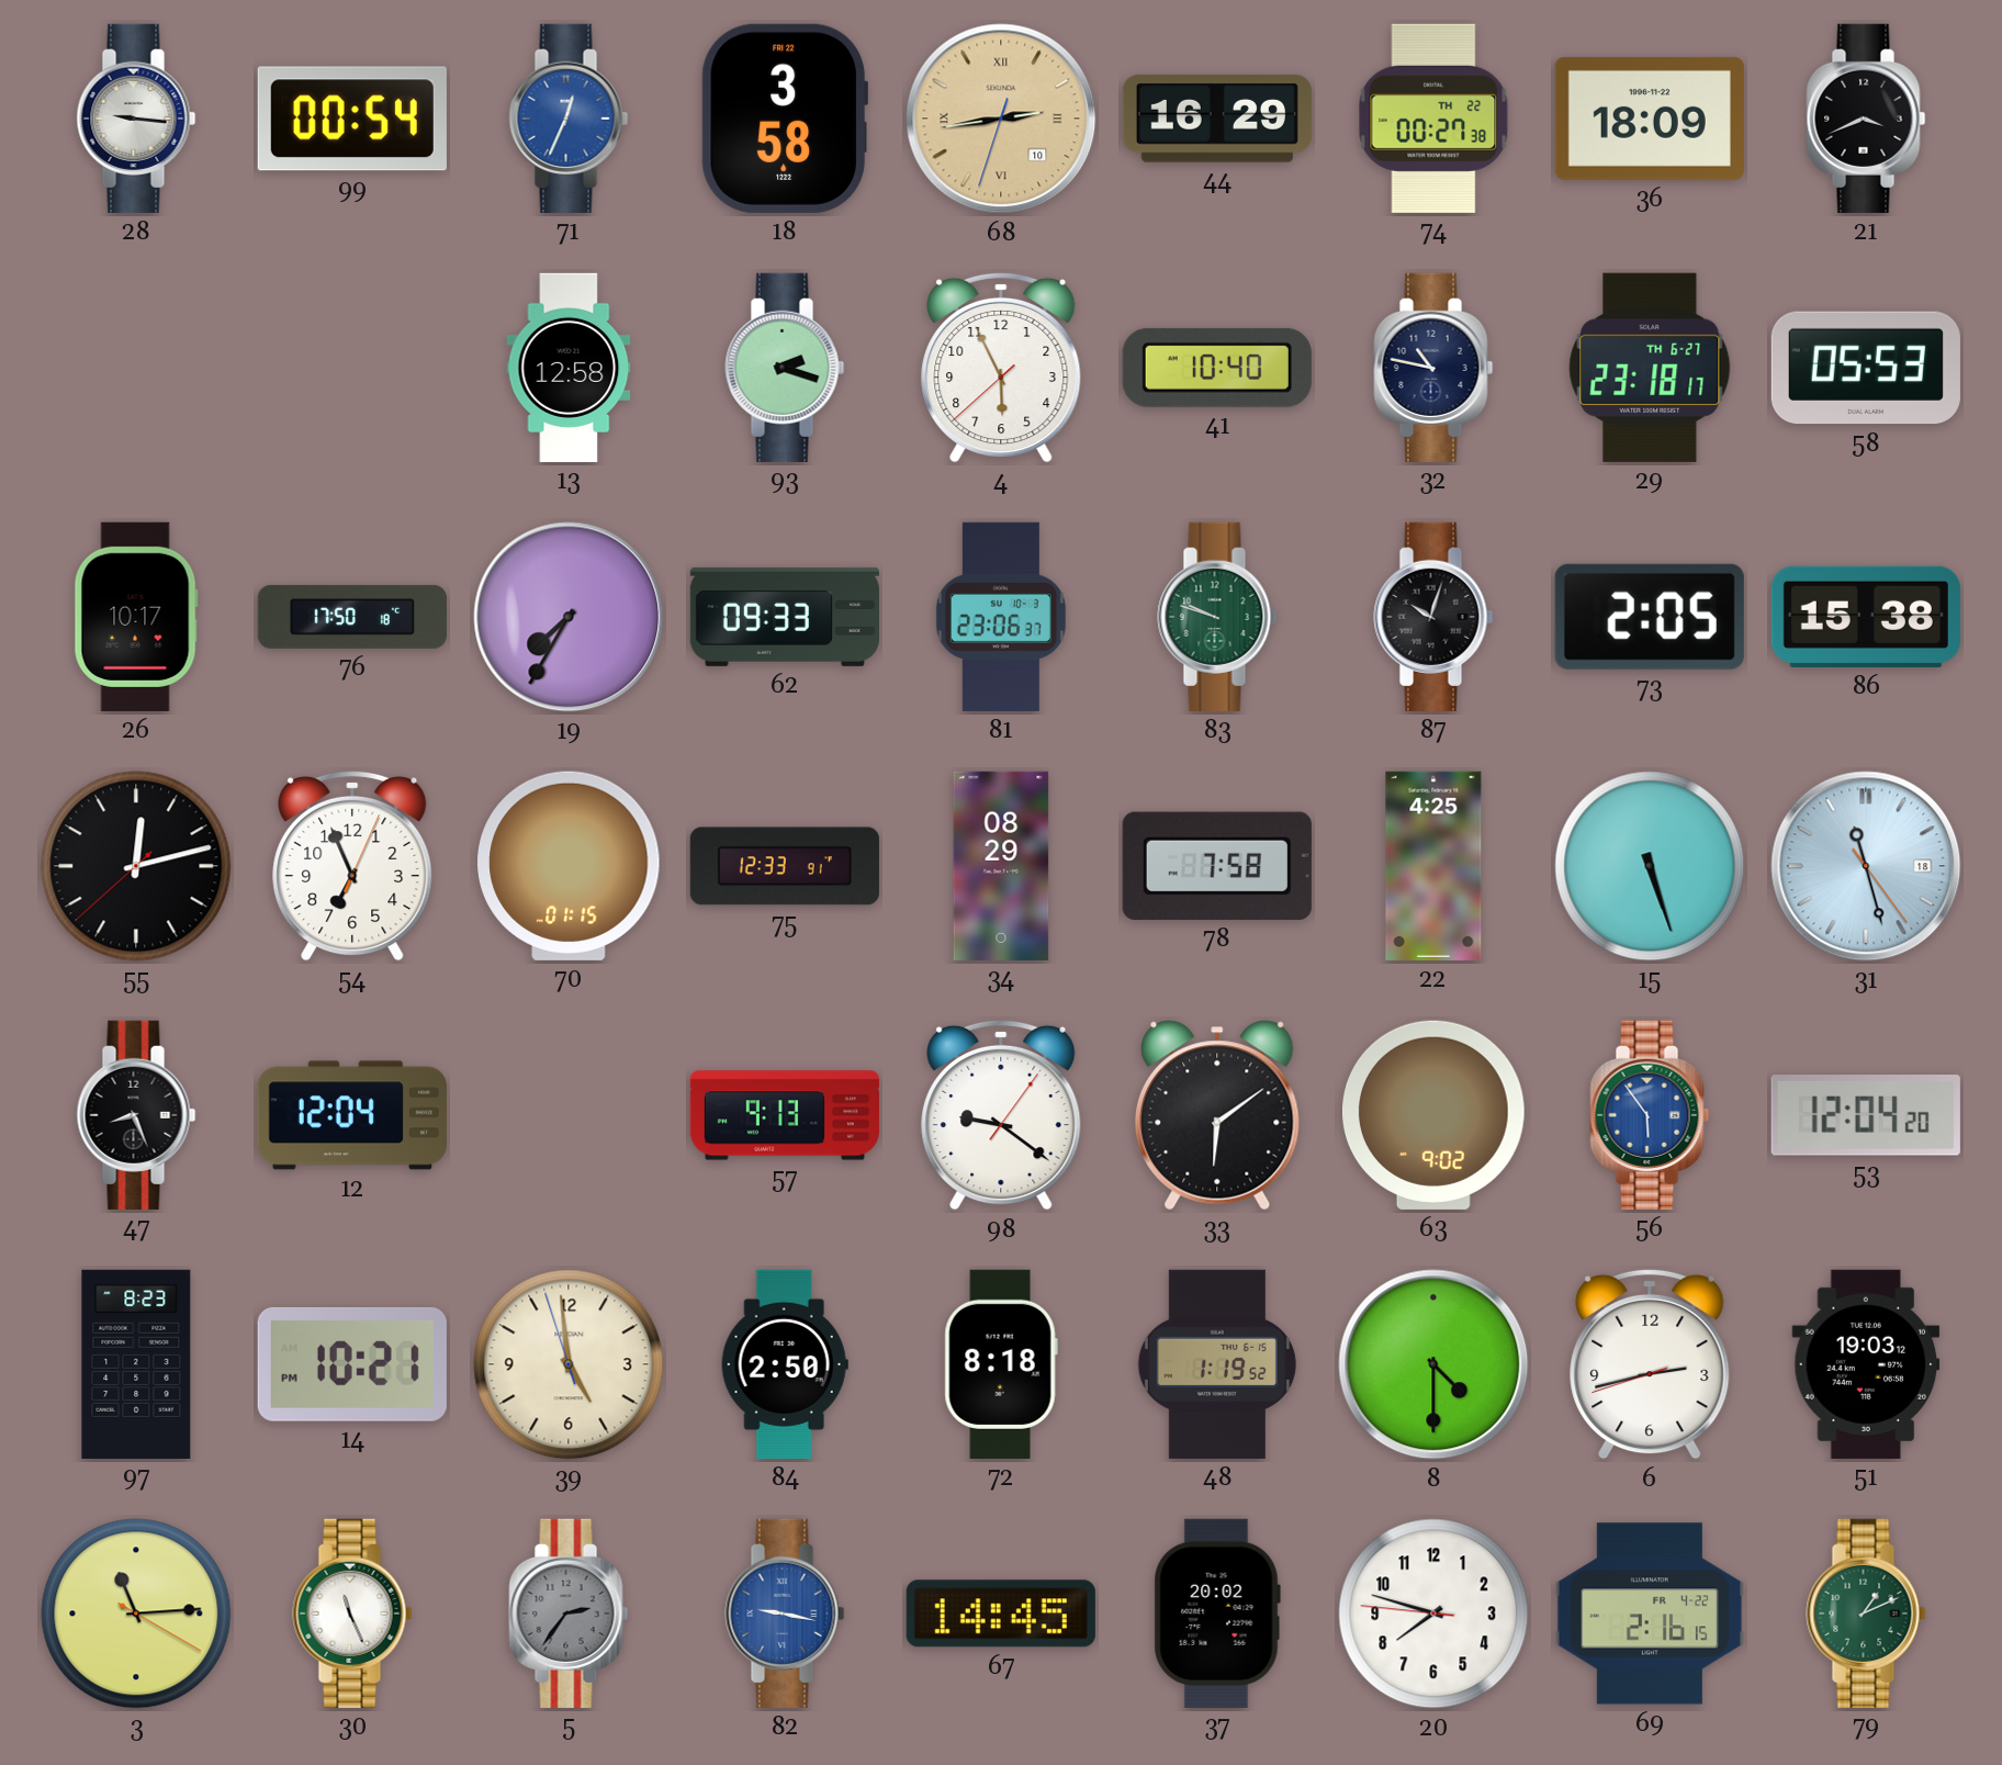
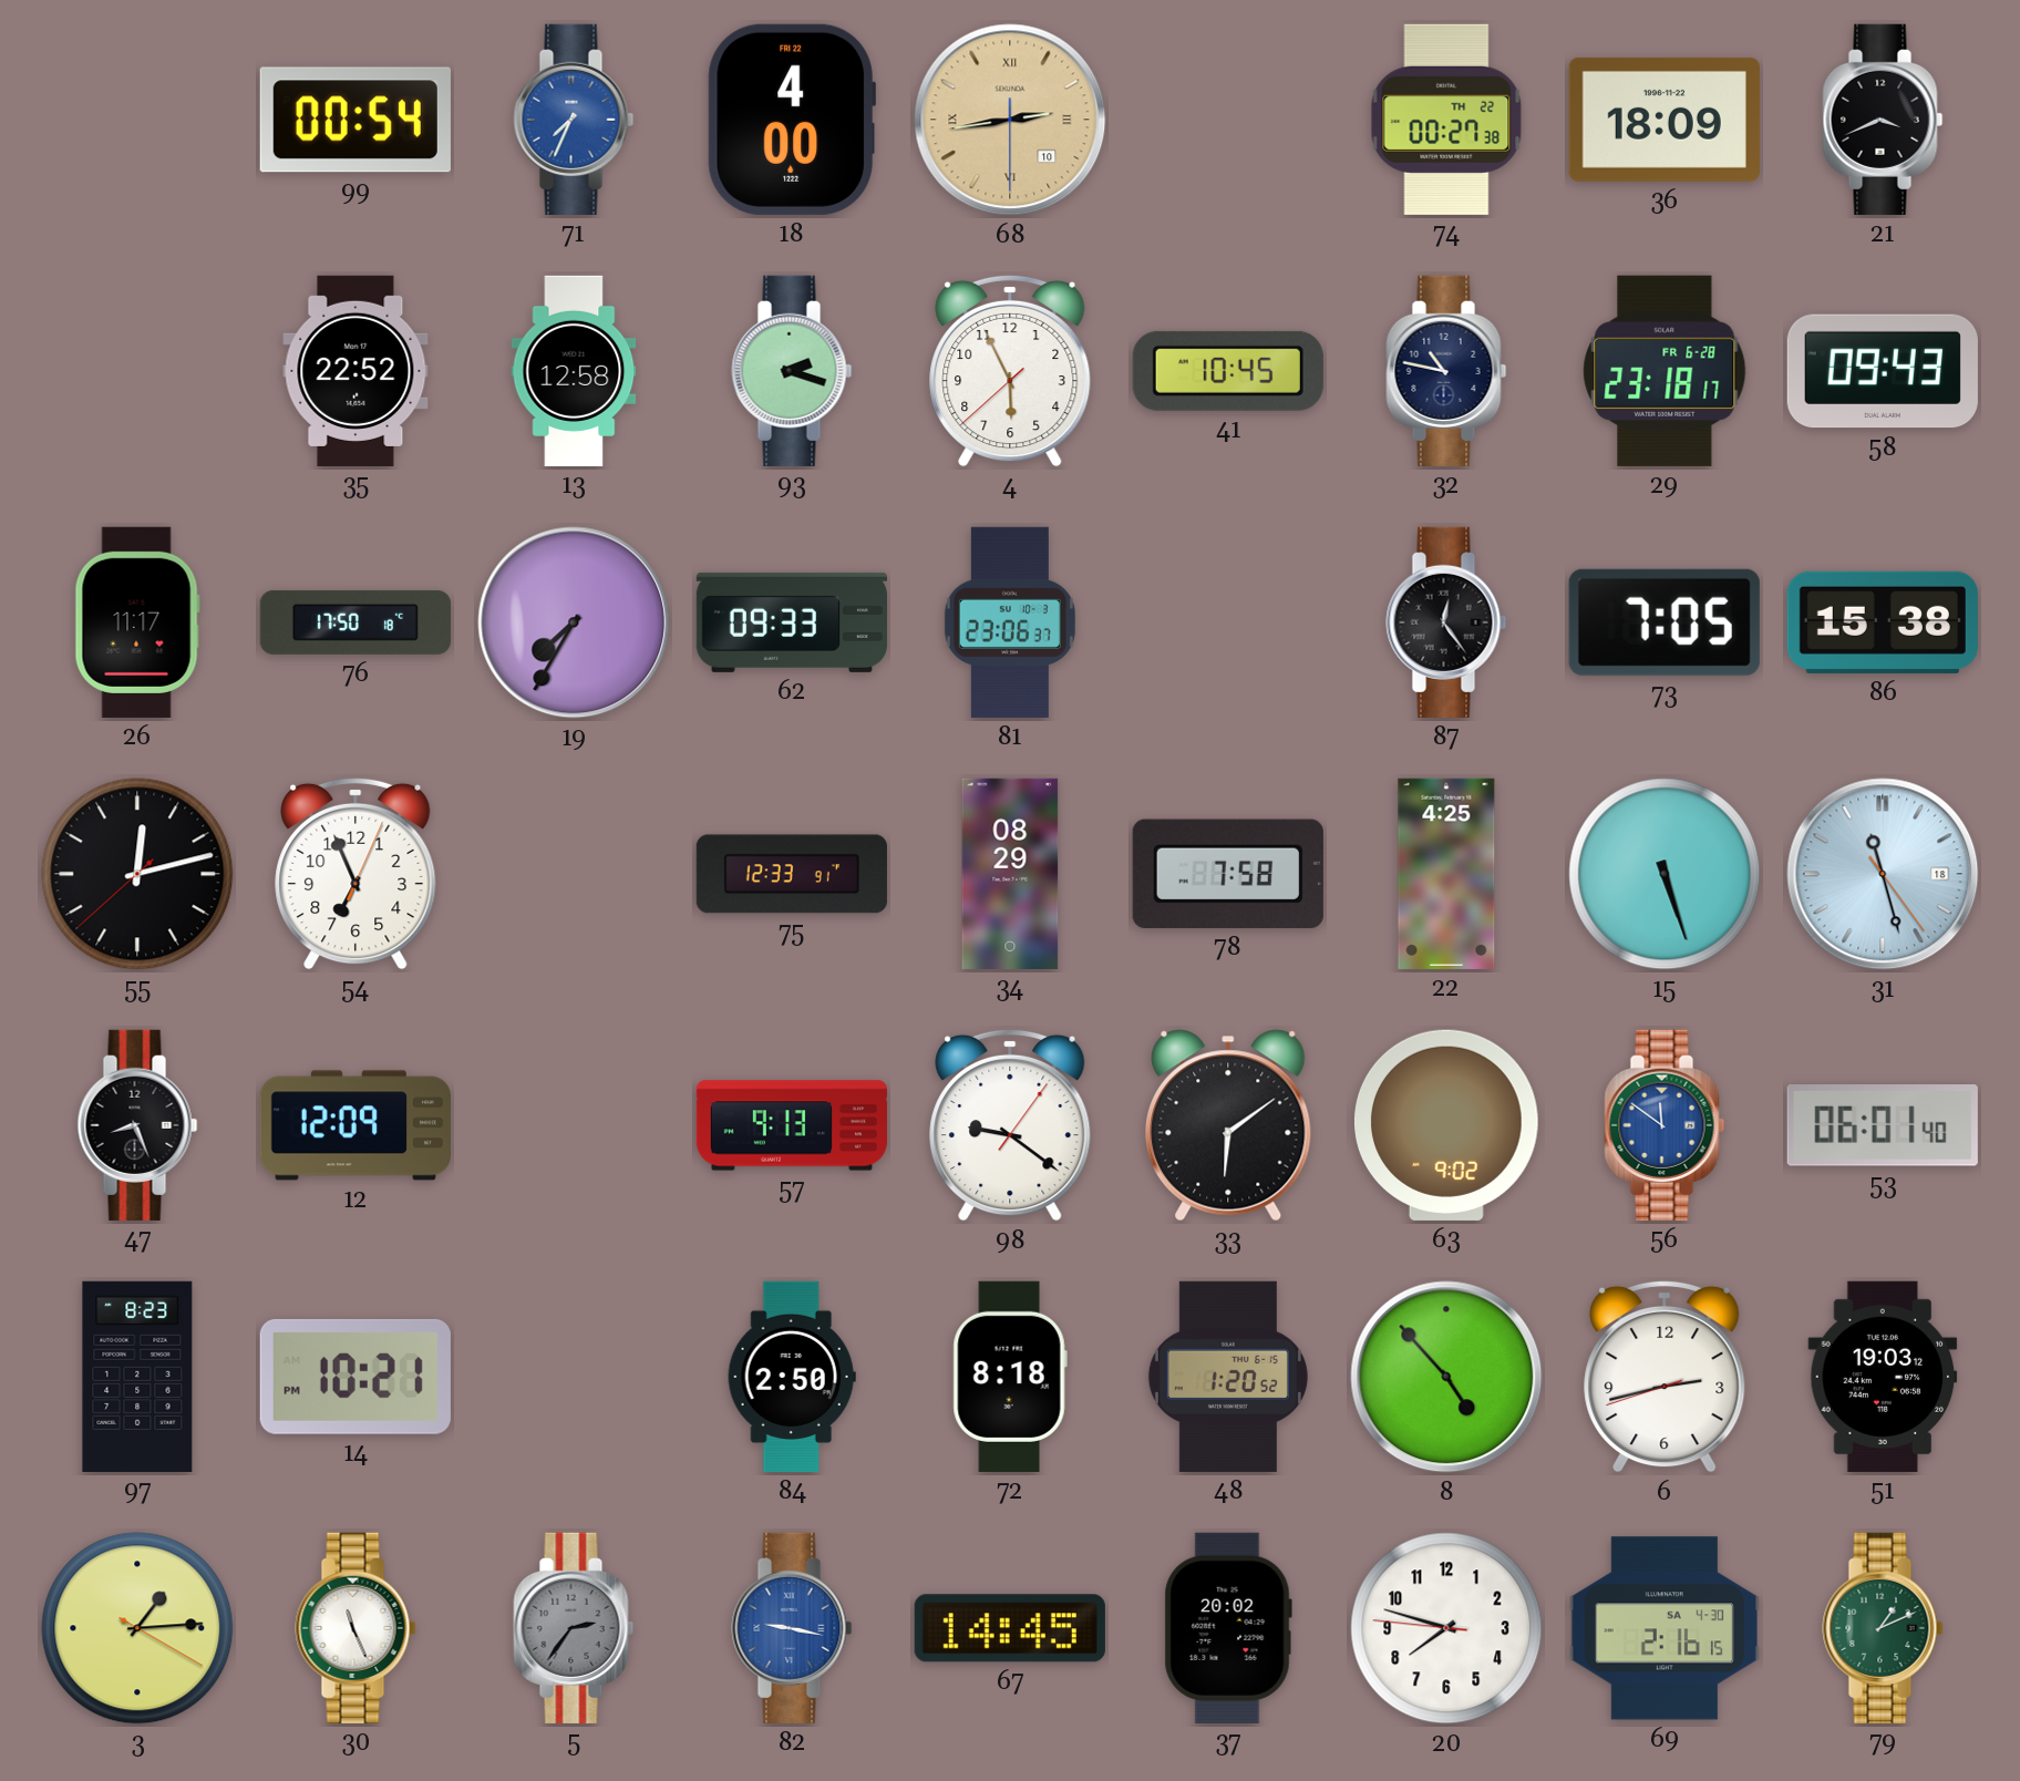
28: 9:16 -> none
71: 12:34 -> 7:34
18: 3:58 -> 4:00
68: 2:43:33 -> 2:43:30
44: 16:29 -> none
35: none -> 22:52
41: 10:40 -> 10:45
29 date: TH 6-27 -> FR 6-28
58: 05:53 -> 09:43
26: 10:17 -> 11:17
83: 9:48 -> none
87: 10:03 -> 12:24
73: 2:05 -> 7:05
70: 01:15 -> none
12: 12:04 -> 12:09
56: 5:54 -> 11:51
53: 12:04 -> 06:01
39: 4:58 -> none
48: 1:19 -> 1:20
8: 4:30 -> 4:53
3: 11:14 -> 1:14
69 date: FR 4-22 -> SA 4-30
